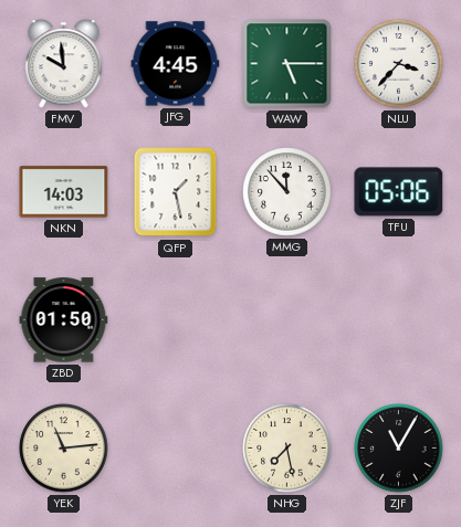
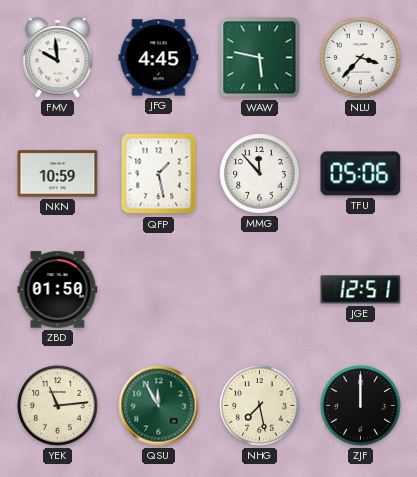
WAW: 5:15 -> 5:47
NKN: 14:03 -> 10:59
JGE: none -> 12:51
QSU: none -> 11:55
ZJF: 11:05 -> 12:00
